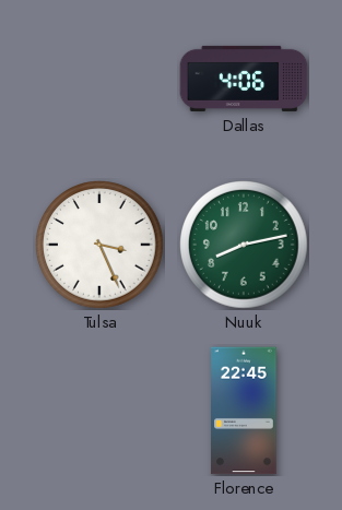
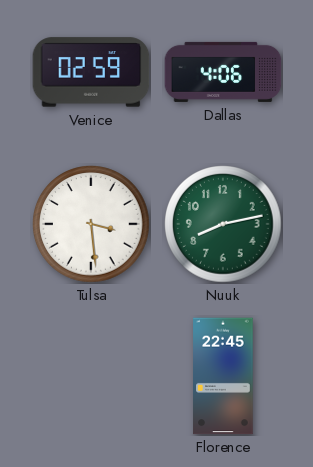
Venice: none -> 02:59
Tulsa: 3:26 -> 3:29
